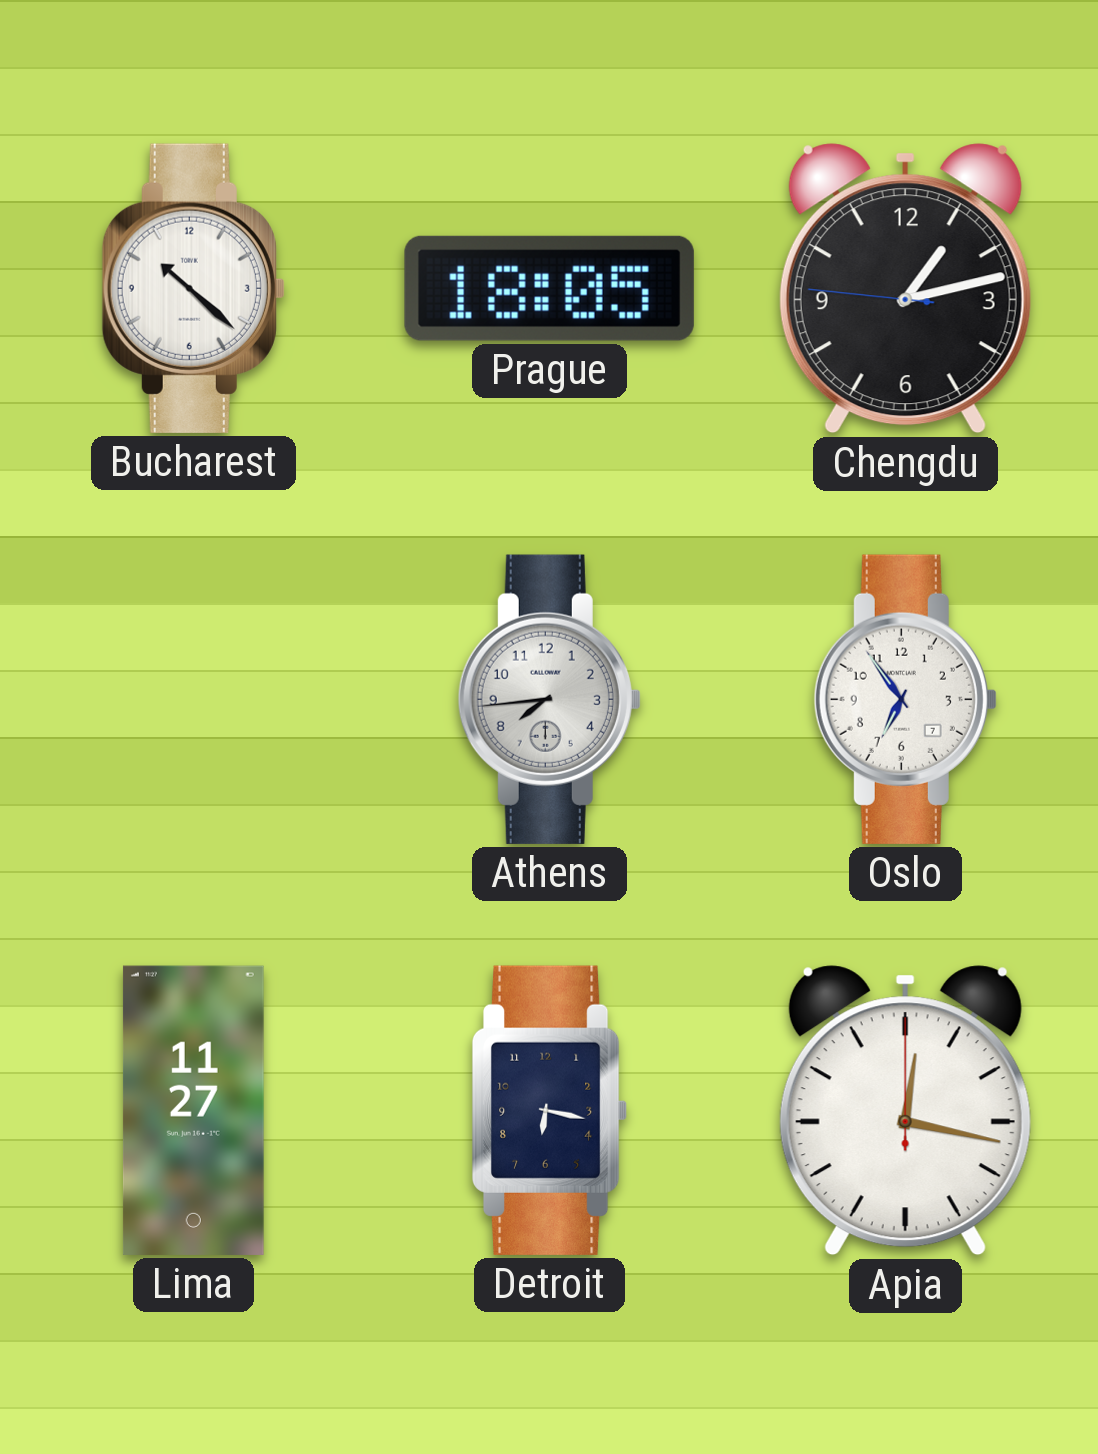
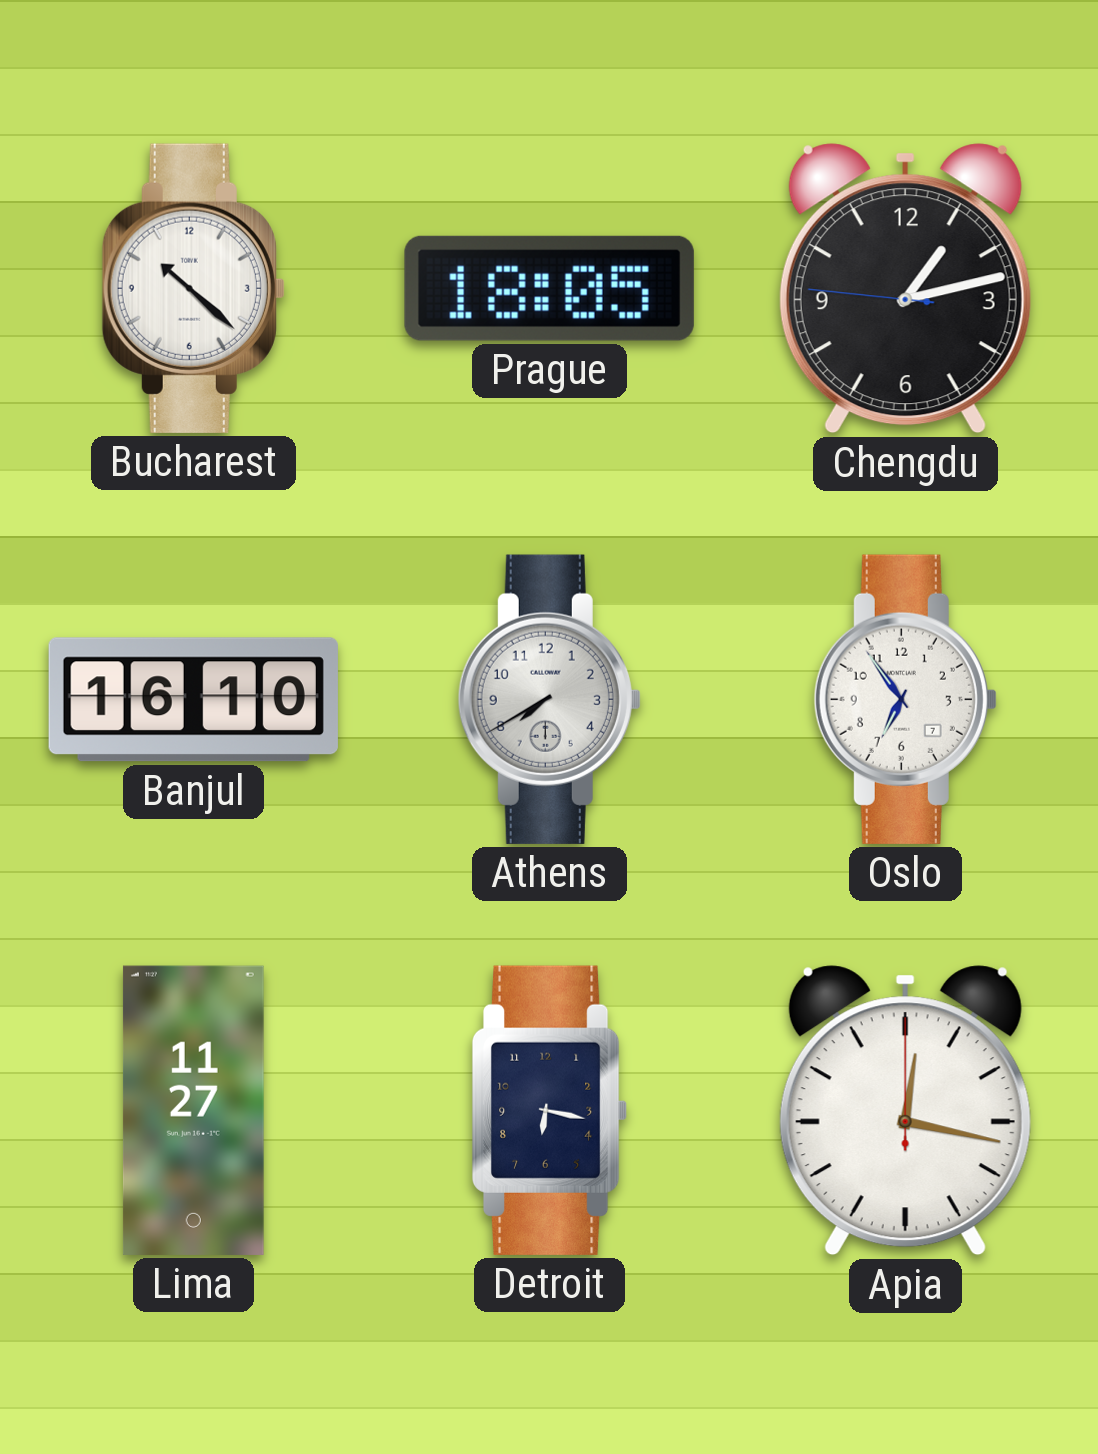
Banjul: none -> 16:10
Athens: 7:44 -> 7:40
